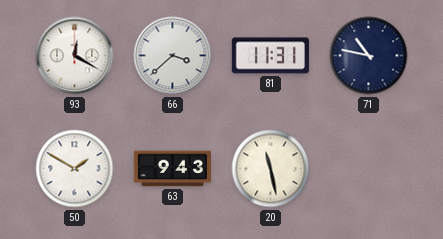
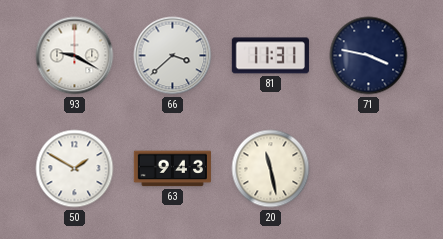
93: 12:20 -> 9:20
71: 10:47 -> 3:47
